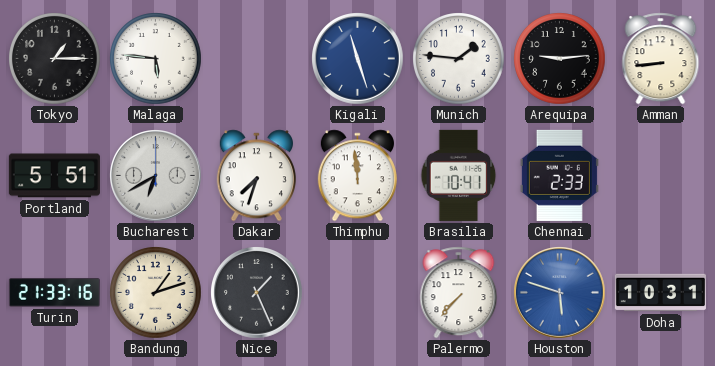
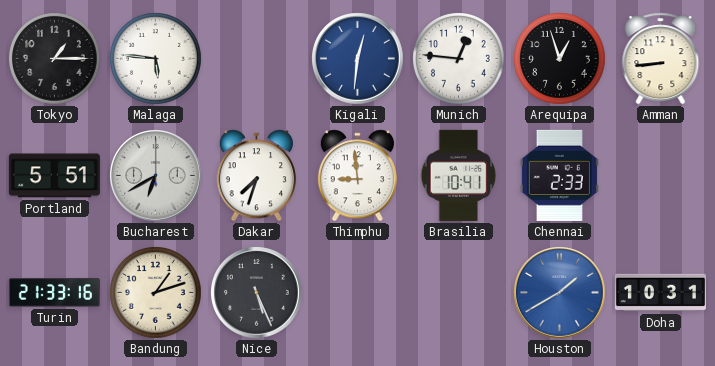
Kigali: 11:27 -> 12:31
Munich: 1:46 -> 12:46
Arequipa: 9:14 -> 12:57
Thimphu: 11:59 -> 8:59
Nice: 1:26 -> 5:26
Palermo: 7:37 -> none
Houston: 5:48 -> 1:40
